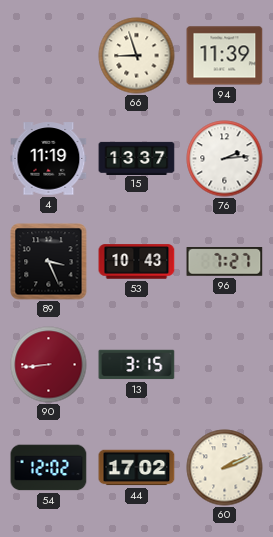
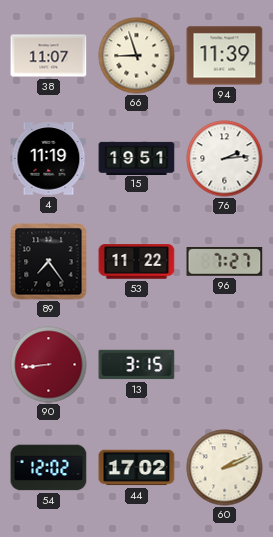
38: none -> 11:07
15: 13:37 -> 19:51
89: 3:26 -> 7:24
53: 10:43 -> 11:22
